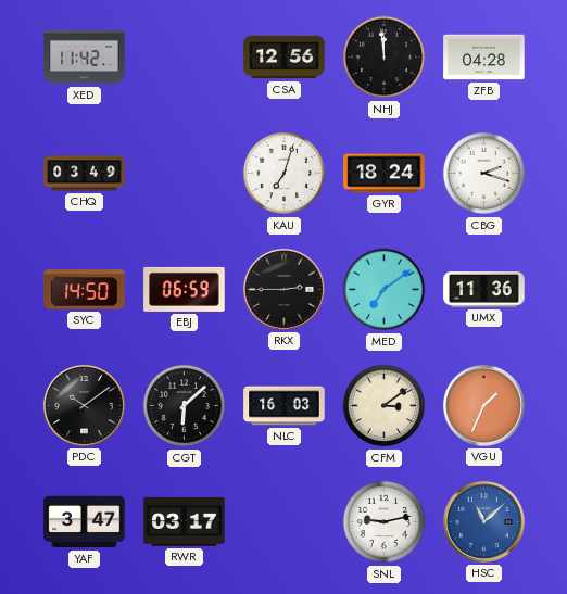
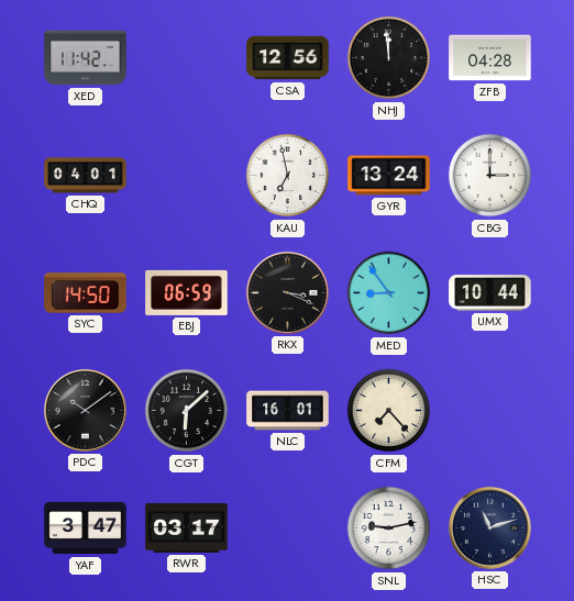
CHQ: 03:49 -> 04:01
KAU: 7:03 -> 6:58
GYR: 18:24 -> 13:24
CBG: 2:18 -> 3:00
RKX: 2:45 -> 3:19
MED: 7:09 -> 8:54
UMX: 11:36 -> 10:44
NLC: 16:03 -> 16:01
CFM: 3:09 -> 7:23
VGU: 1:34 -> none
HSC: 11:08 -> 11:12
HSC dial: blue -> navy
